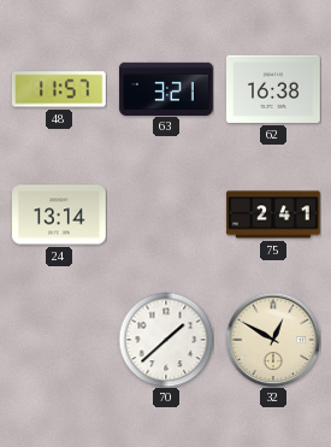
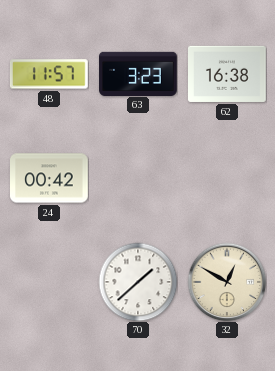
63: 3:21 -> 3:23
24: 13:14 -> 00:42
75: 2:41 -> none
